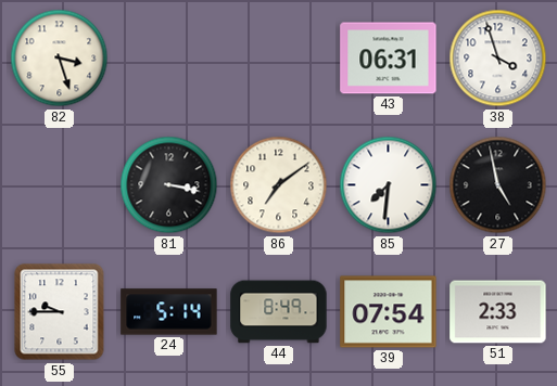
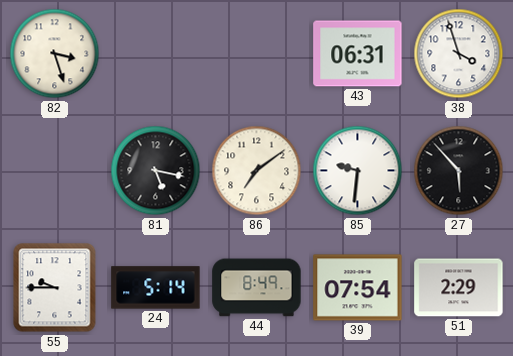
81: 3:17 -> 5:17
85: 7:31 -> 9:31
27: 4:58 -> 5:53
51: 2:33 -> 2:29
